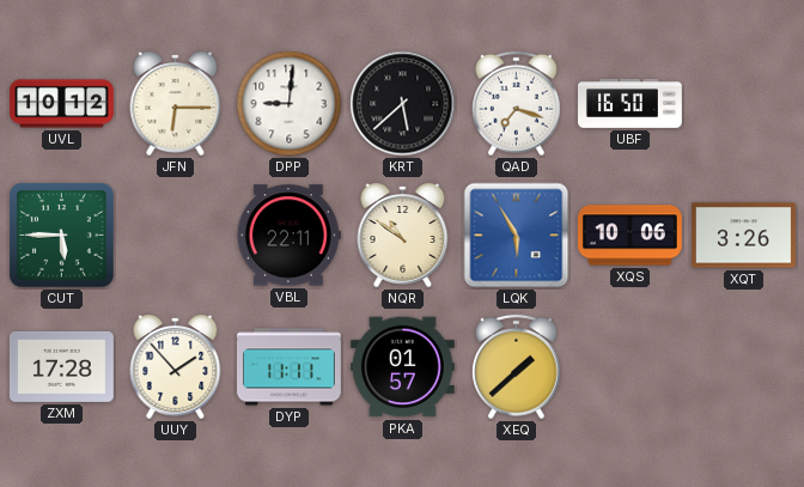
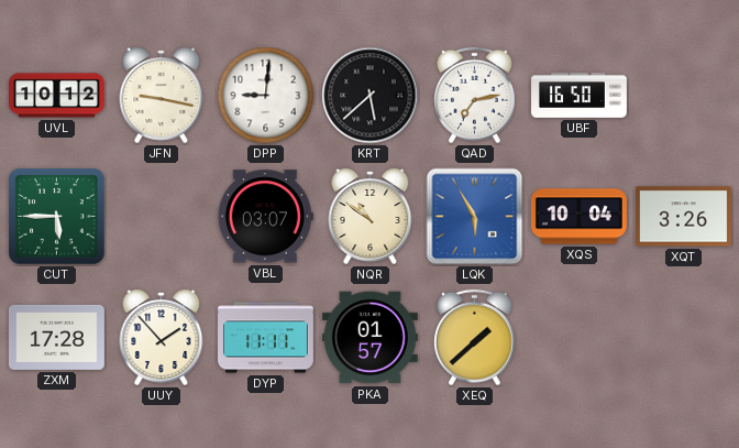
JFN: 6:15 -> 9:17
QAD: 7:18 -> 7:13
VBL: 22:11 -> 03:07
XQS: 10:06 -> 10:04
